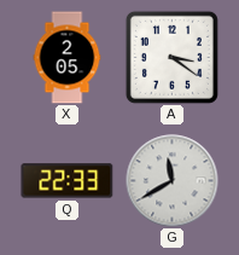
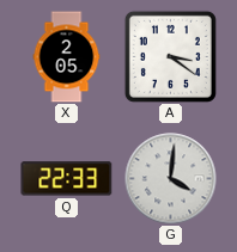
G: 11:40 -> 4:01
